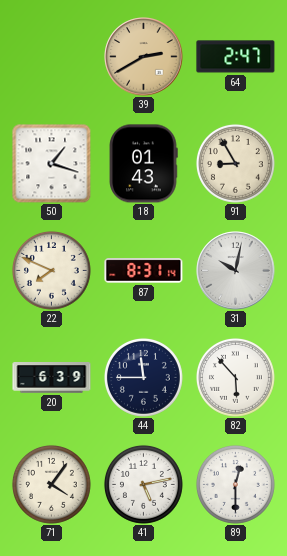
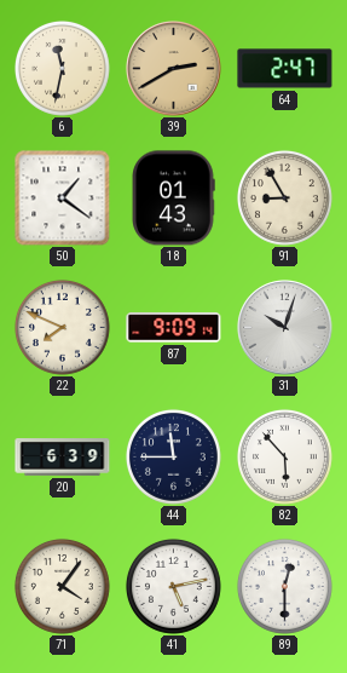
6: none -> 11:32
50: 1:18 -> 1:21
87: 8:31 -> 9:09
31: 10:02 -> 10:03
